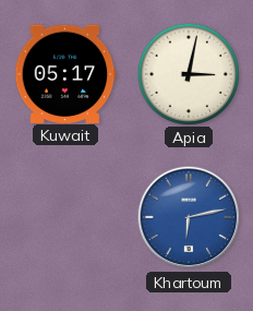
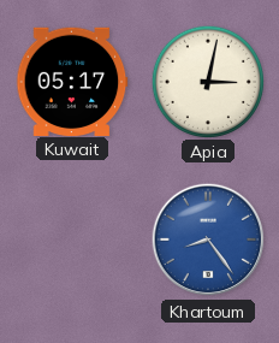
Khartoum: 6:13 -> 8:24
